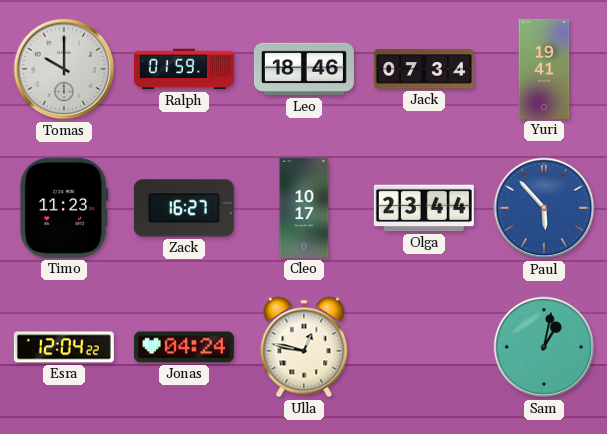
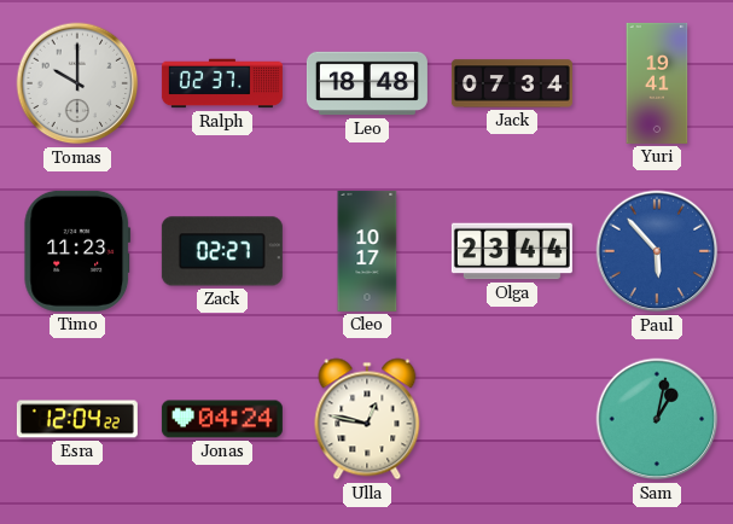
Ralph: 01:59 -> 02:37
Leo: 18:46 -> 18:48
Zack: 16:27 -> 02:27
